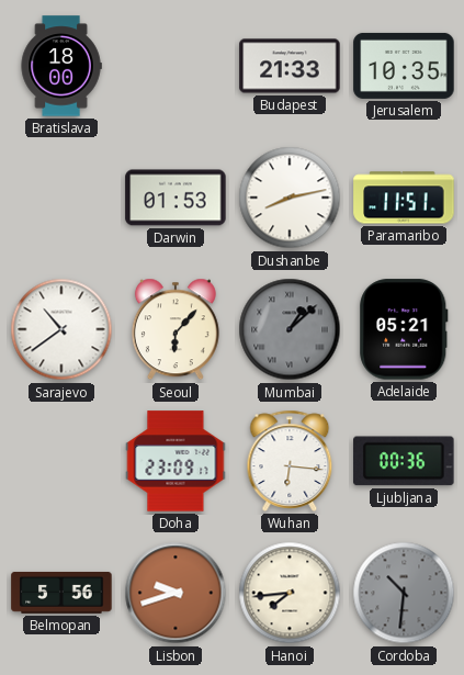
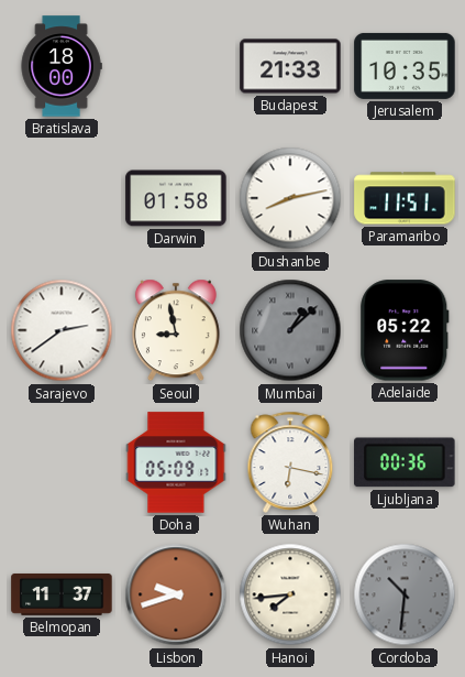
Darwin: 01:53 -> 01:58
Sarajevo: 10:39 -> 2:39
Seoul: 6:07 -> 8:58
Adelaide: 05:21 -> 05:22
Doha: 23:09 -> 05:09
Wuhan: 6:16 -> 6:17
Belmopan: 5:56 -> 11:37
